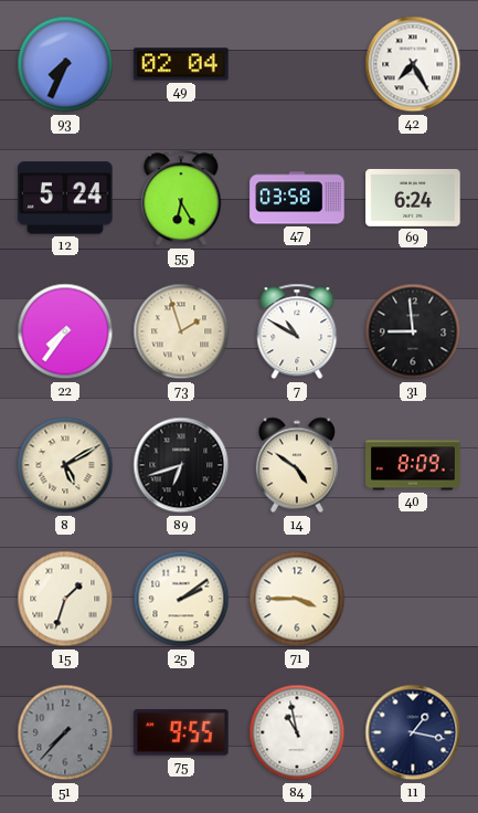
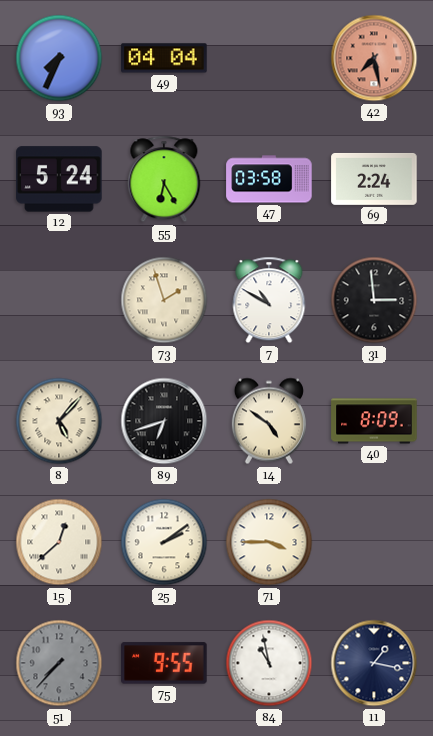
49: 02:04 -> 04:04
42: 7:25 -> 7:28
42 dial: white -> salmon
69: 6:24 -> 2:24
22: 7:36 -> none
31: 8:59 -> 2:59
8: 5:10 -> 5:07
15: 1:33 -> 12:38
